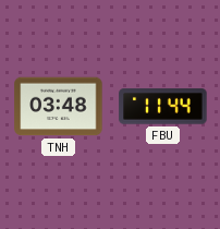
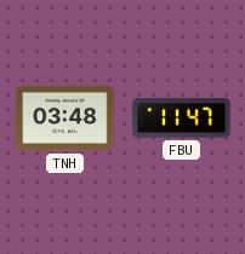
FBU: 11:44 -> 11:47
